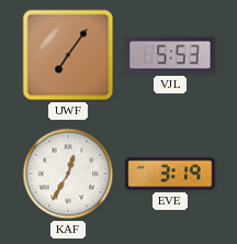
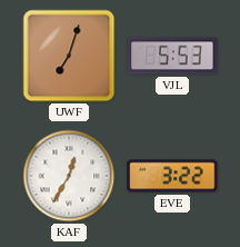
UWF: 7:06 -> 7:03
EVE: 3:19 -> 3:22
